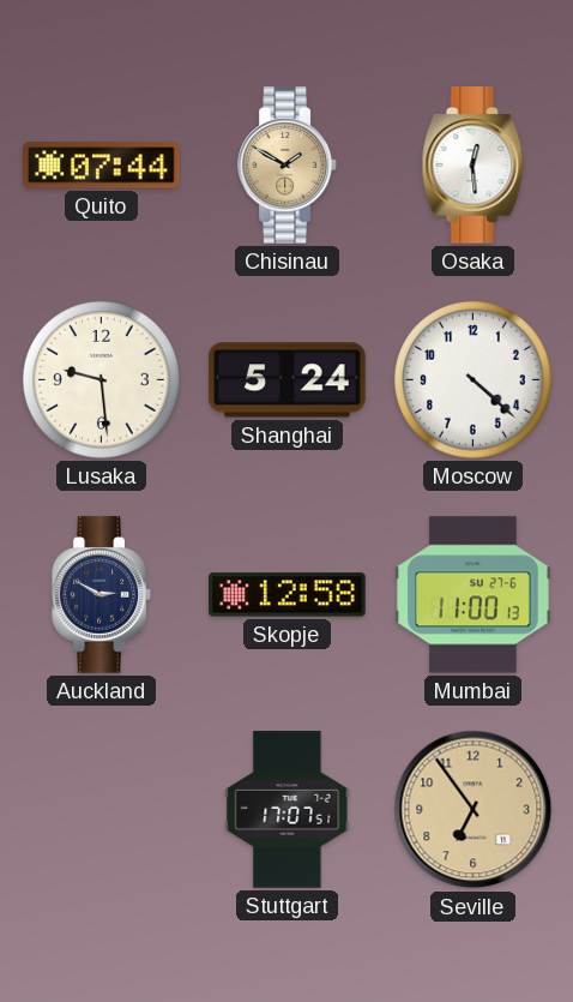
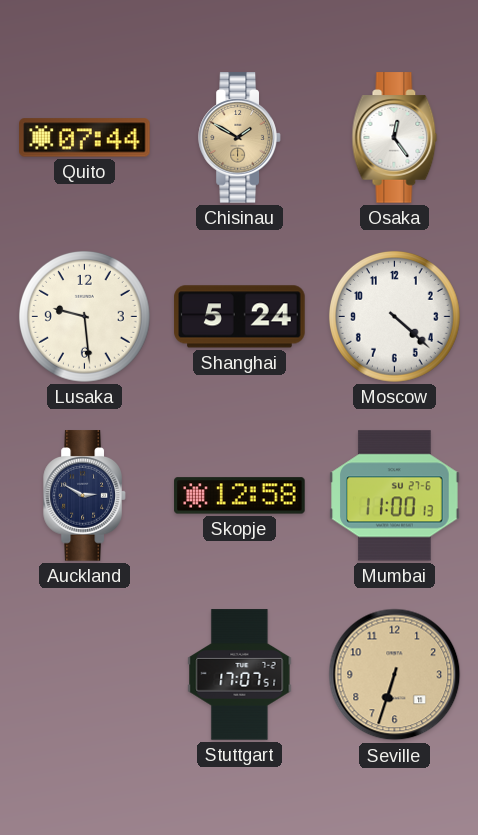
Osaka: 12:29 -> 12:24
Seville: 6:54 -> 6:33
